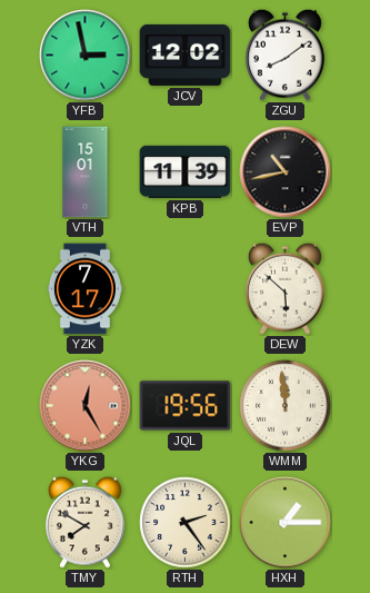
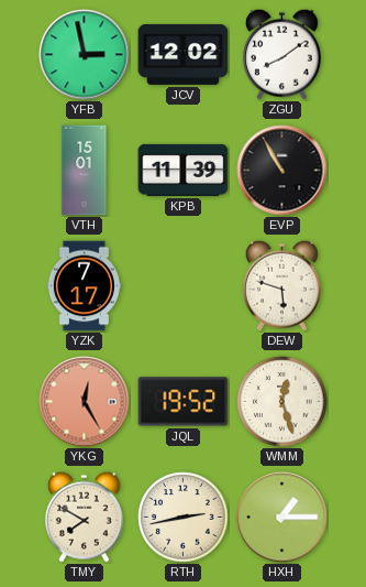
EVP: 10:43 -> 10:55
DEW: 5:52 -> 5:48
JQL: 19:56 -> 19:52
WMM: 11:59 -> 12:27
RTH: 2:24 -> 2:43
